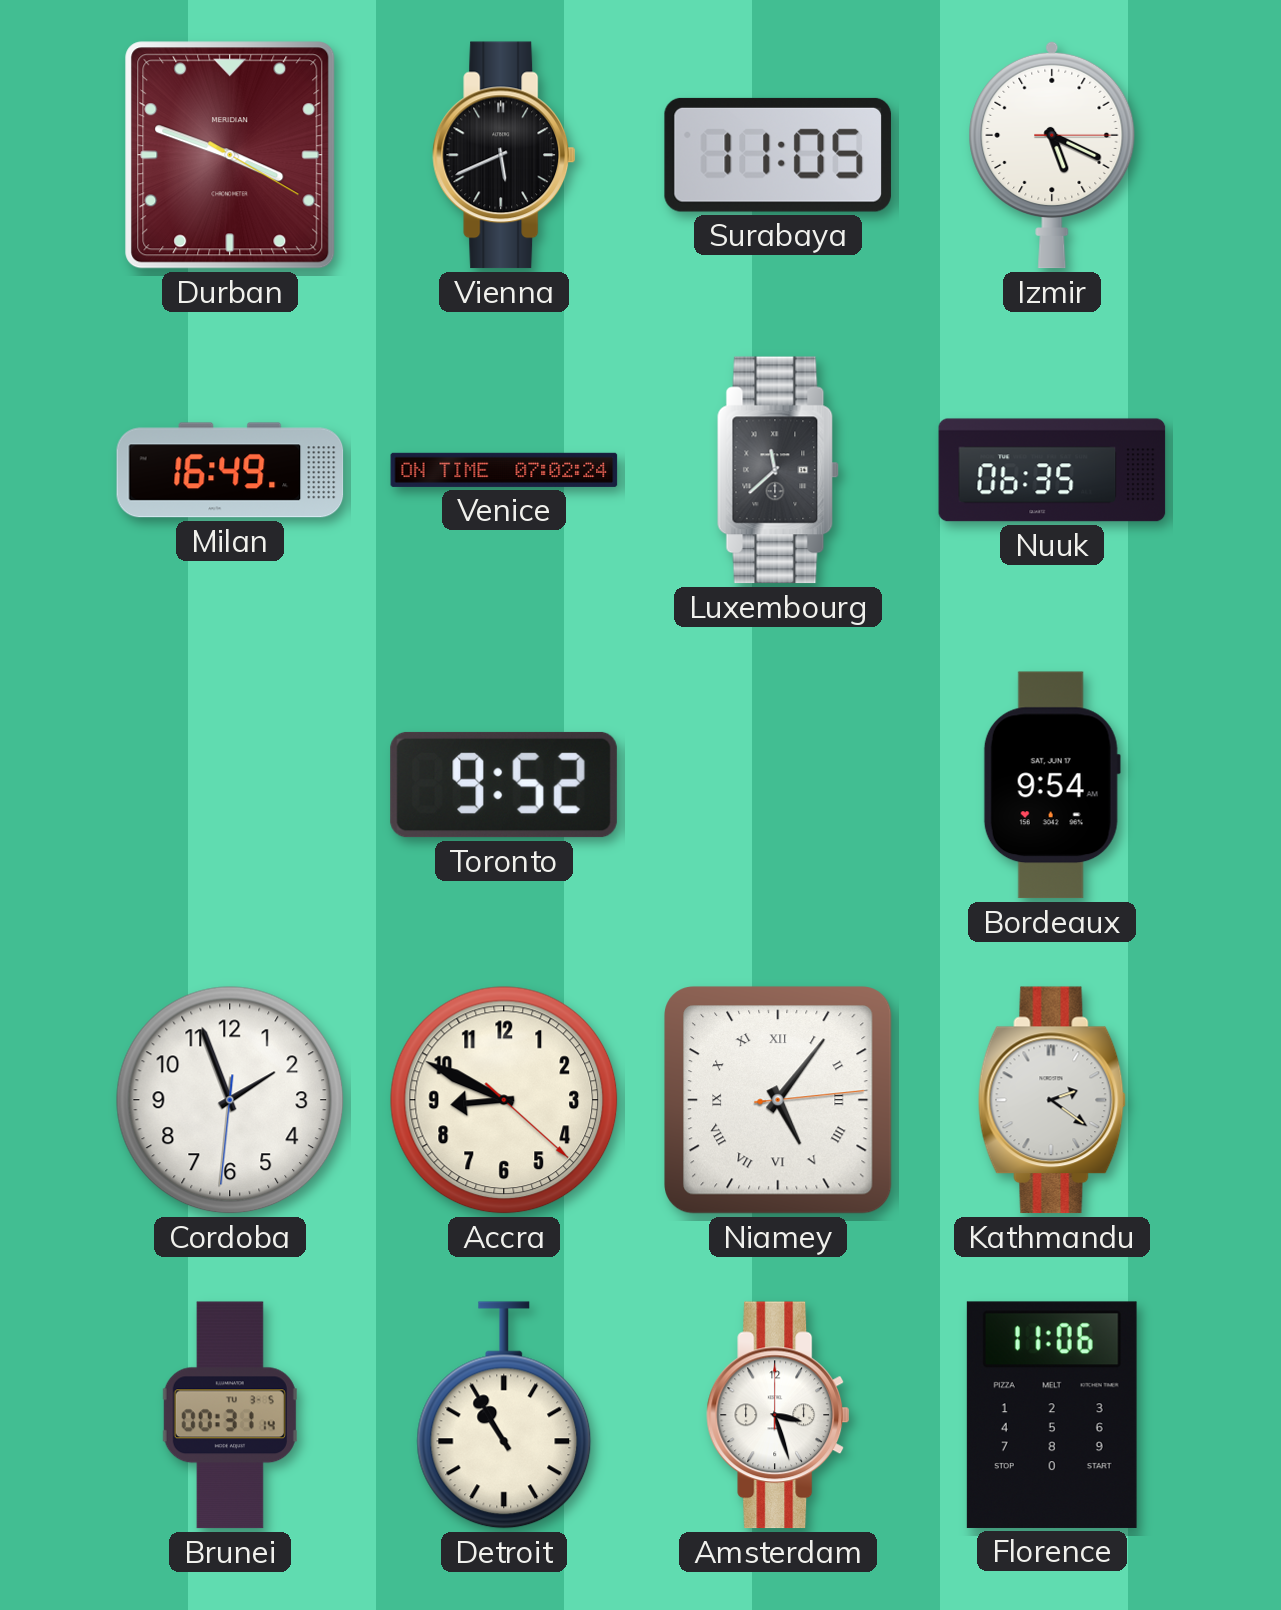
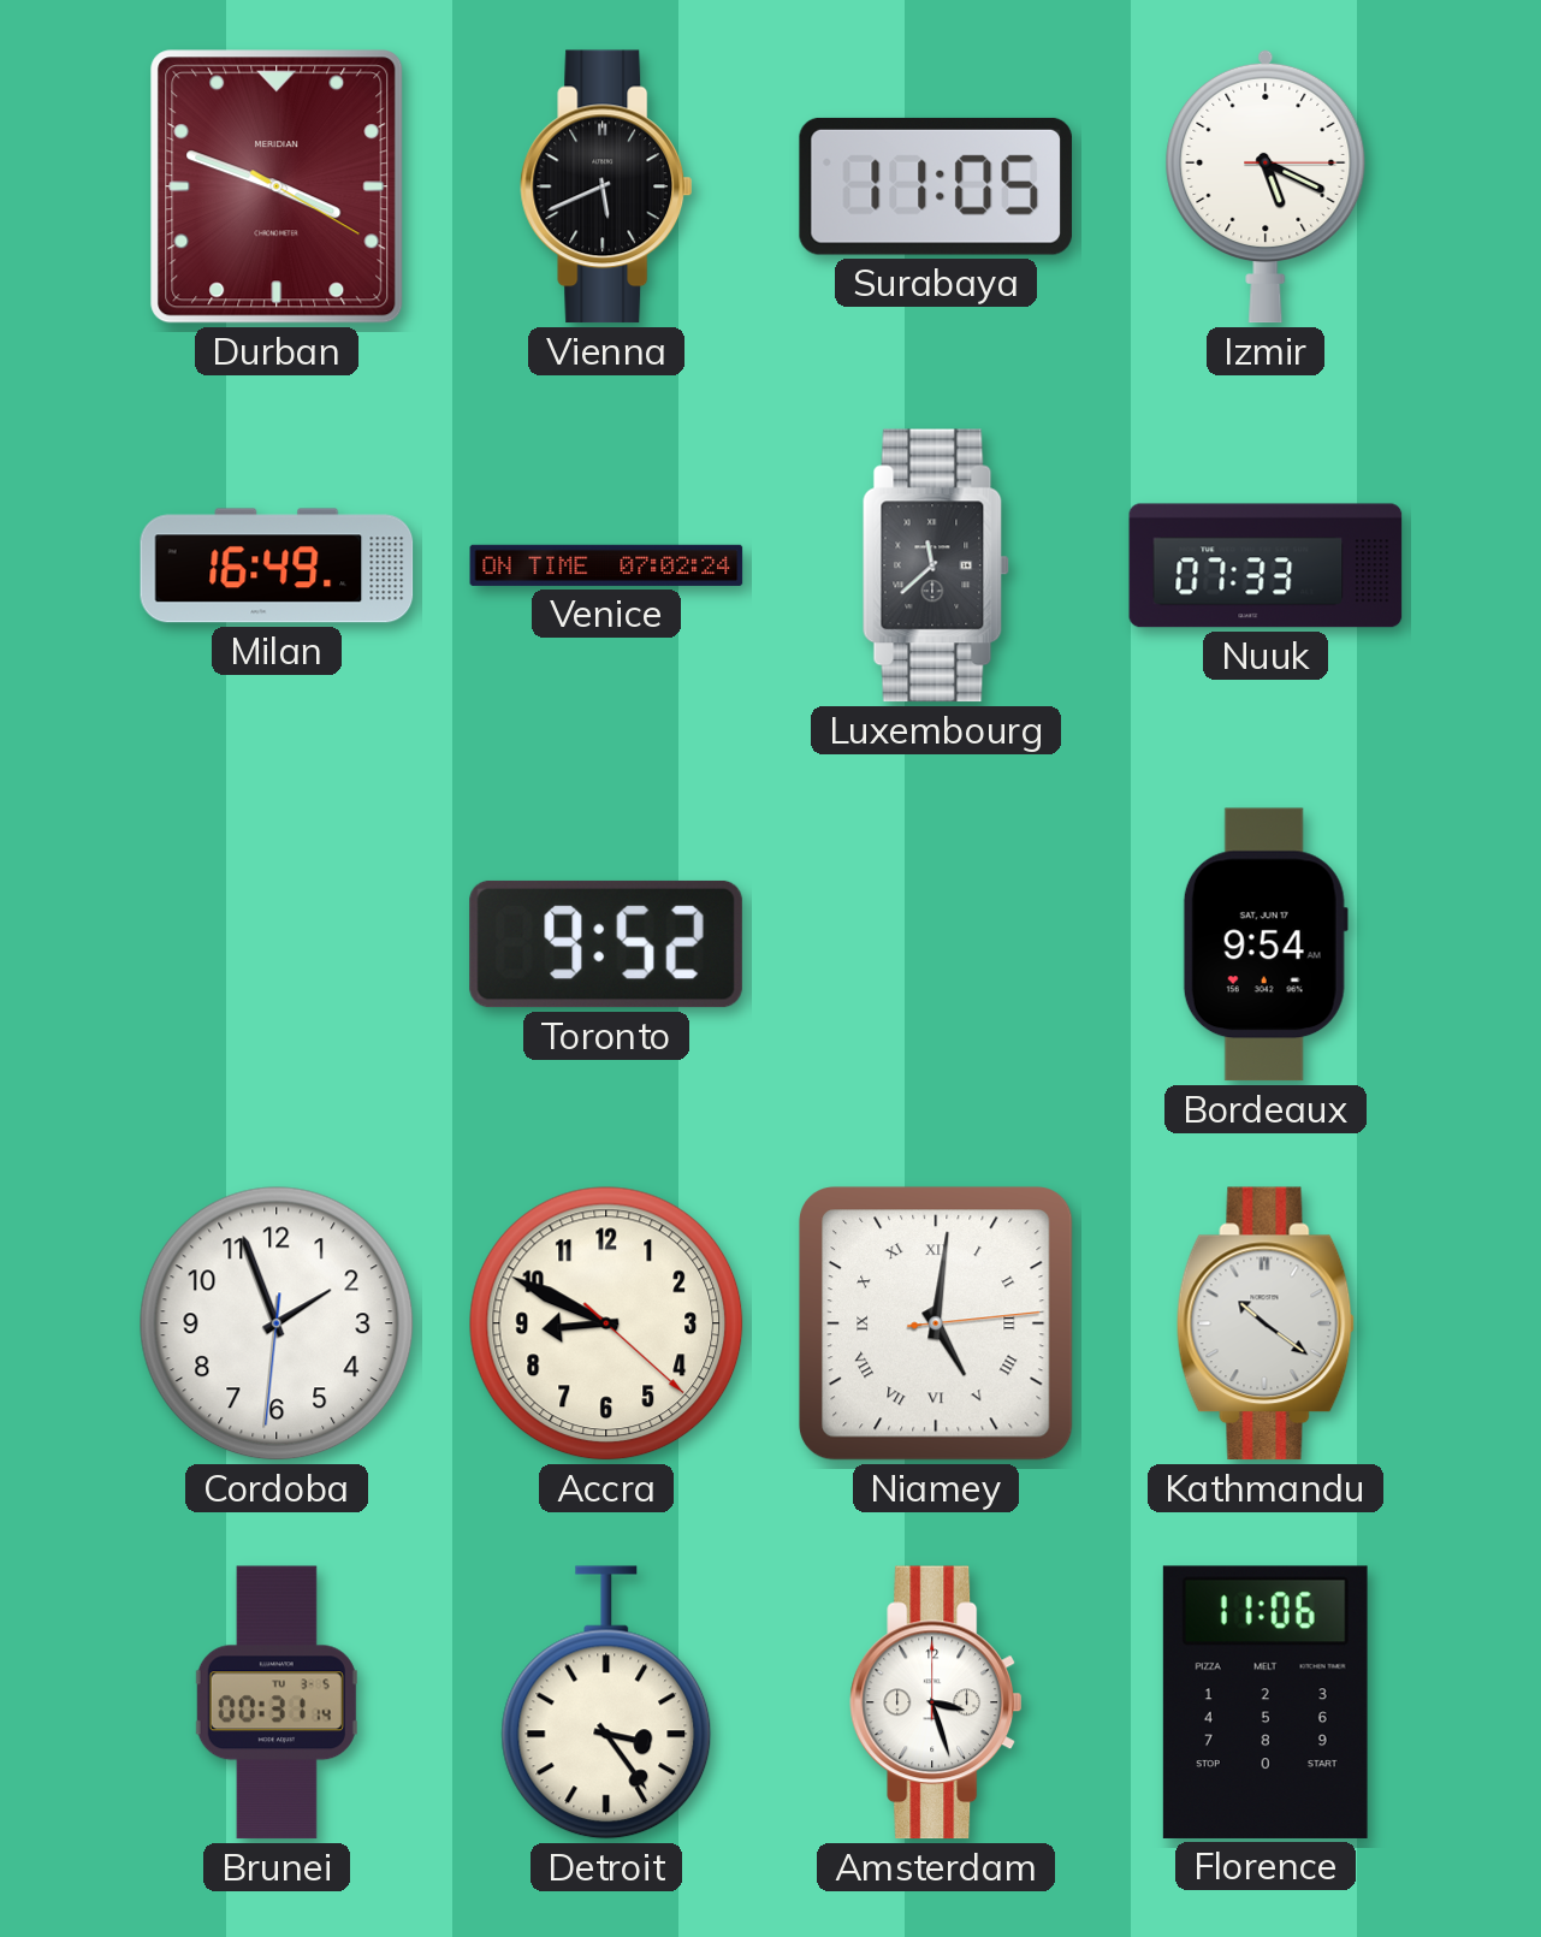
Nuuk: 06:35 -> 07:33
Niamey: 5:06 -> 5:01
Kathmandu: 2:21 -> 10:21
Detroit: 10:55 -> 3:24
